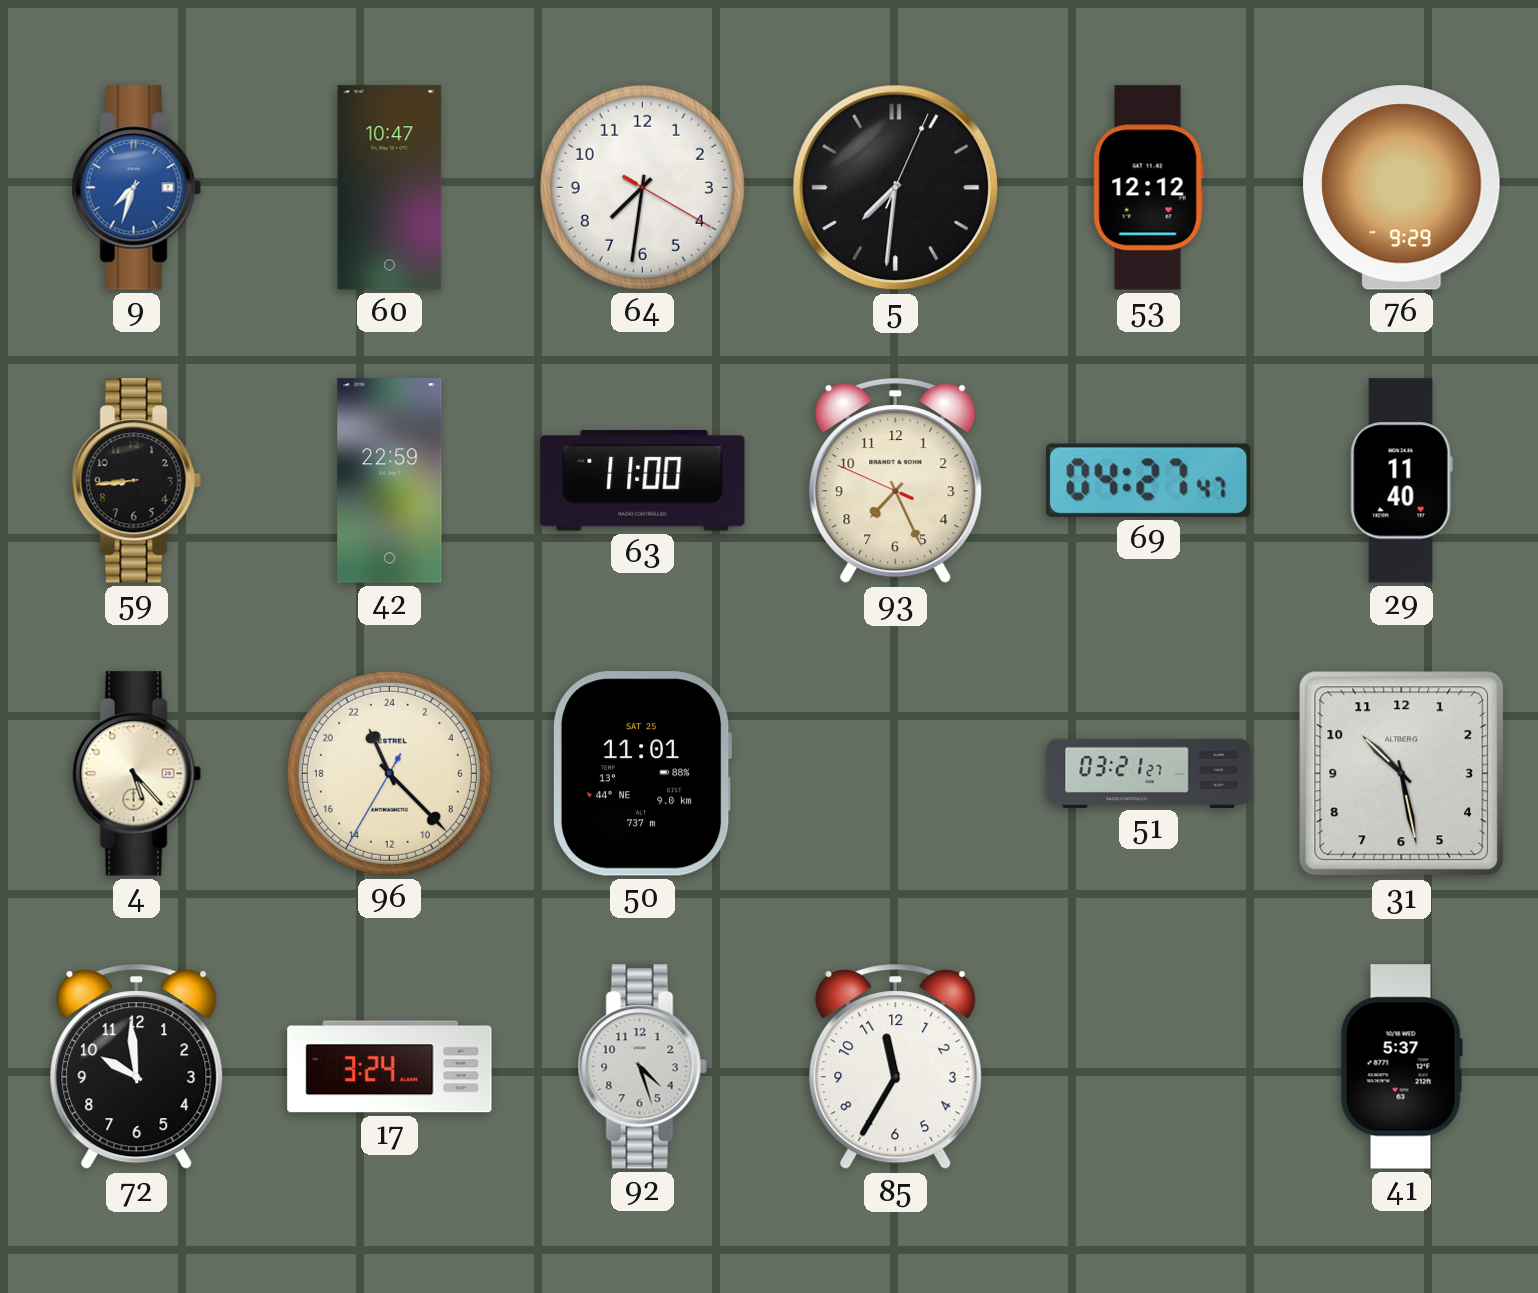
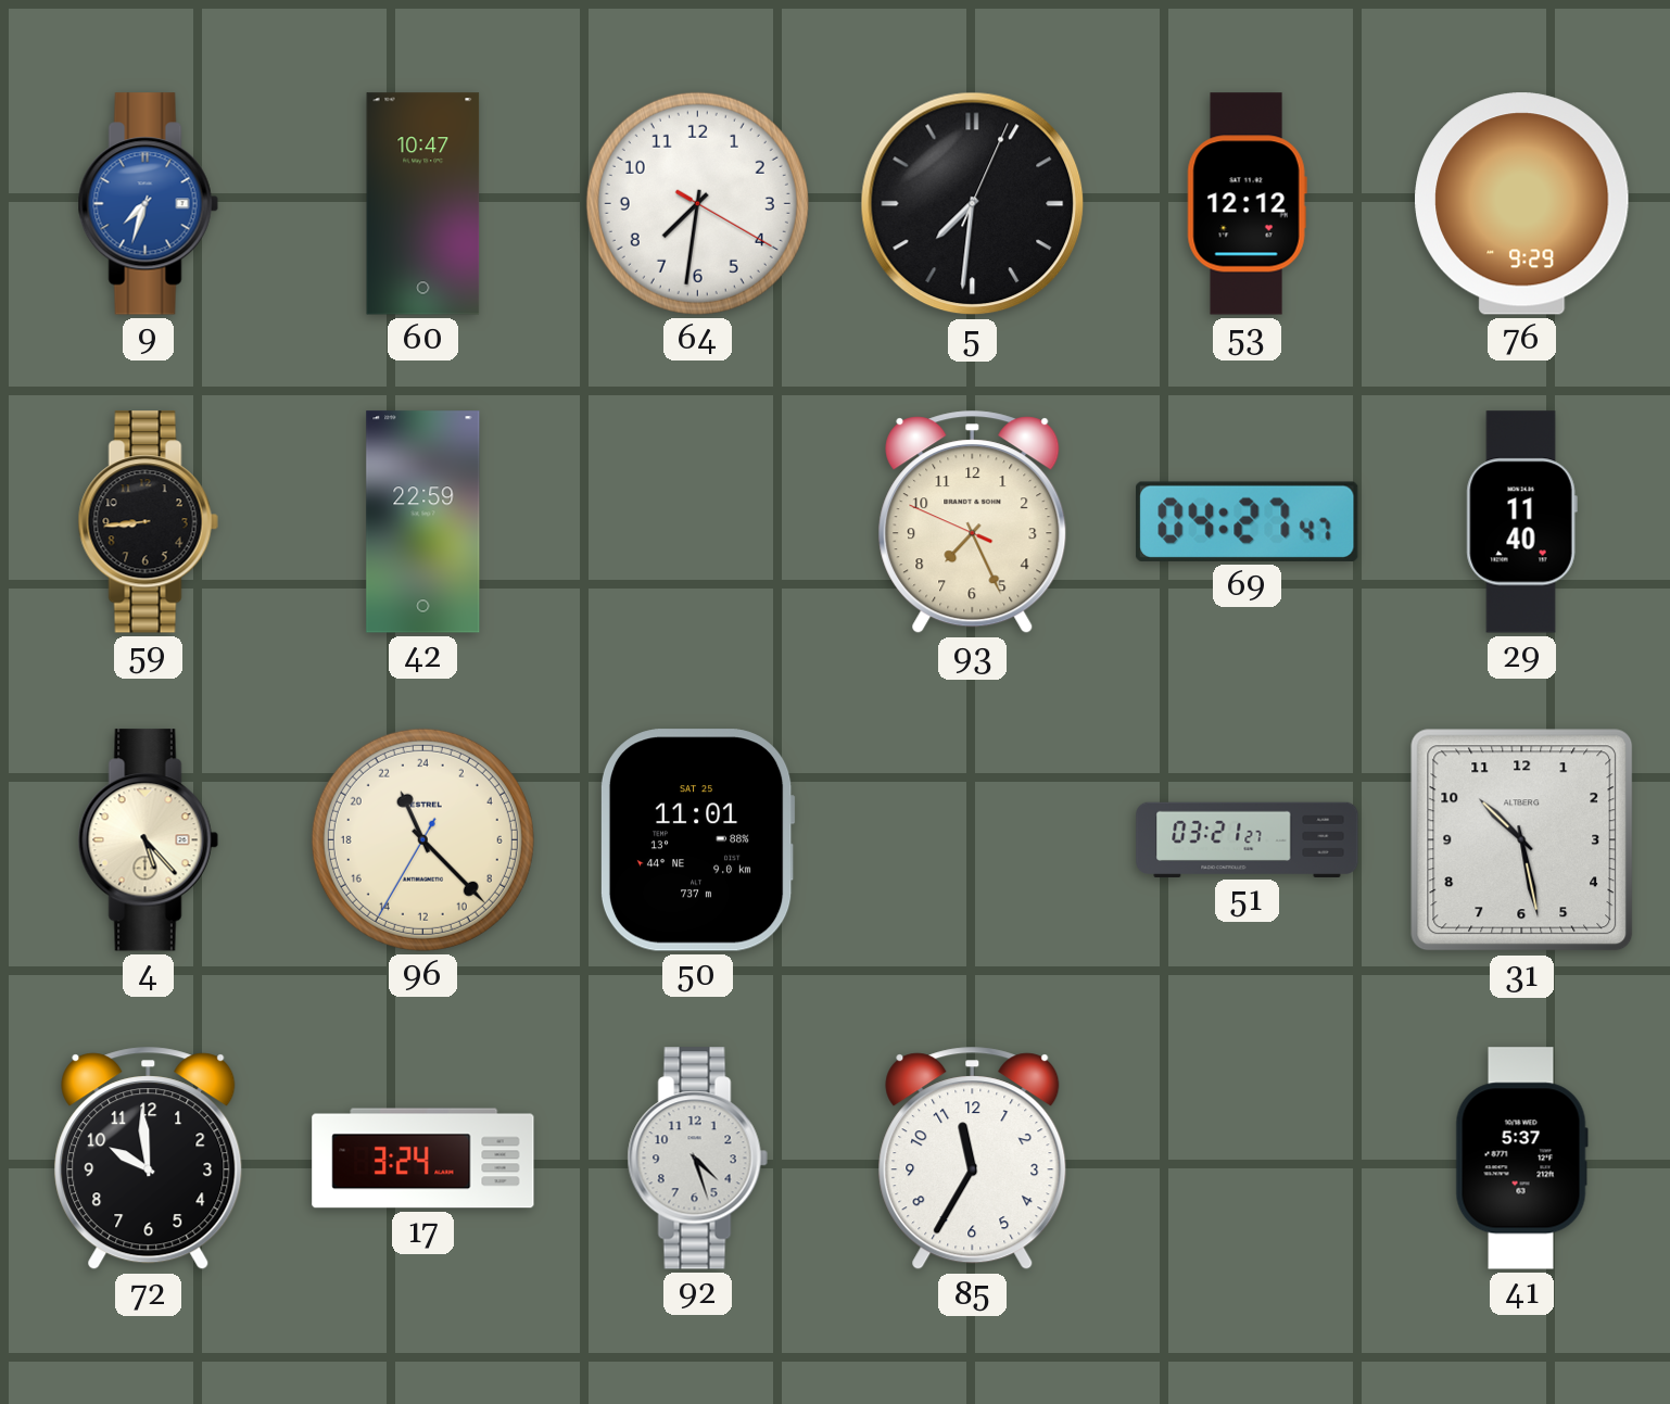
63: 11:00 -> none
